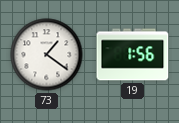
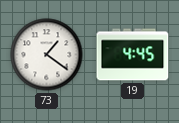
19: 1:56 -> 4:45
